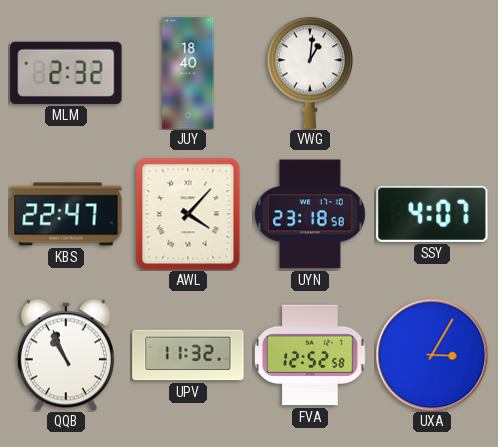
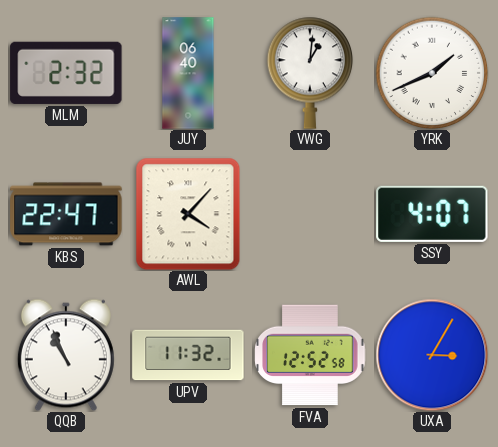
JUY: 18:40 -> 06:40
YRK: none -> 1:41
UYN: 23:18 -> none
